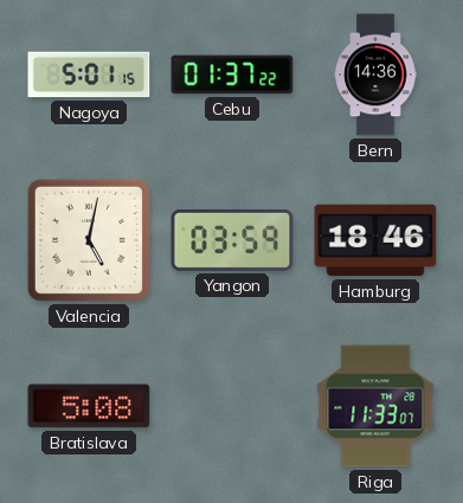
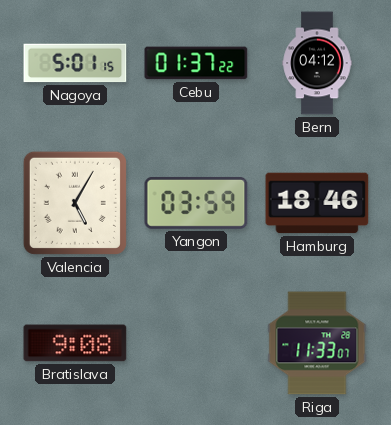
Bern: 14:36 -> 04:12
Valencia: 5:02 -> 5:05
Bratislava: 5:08 -> 9:08
